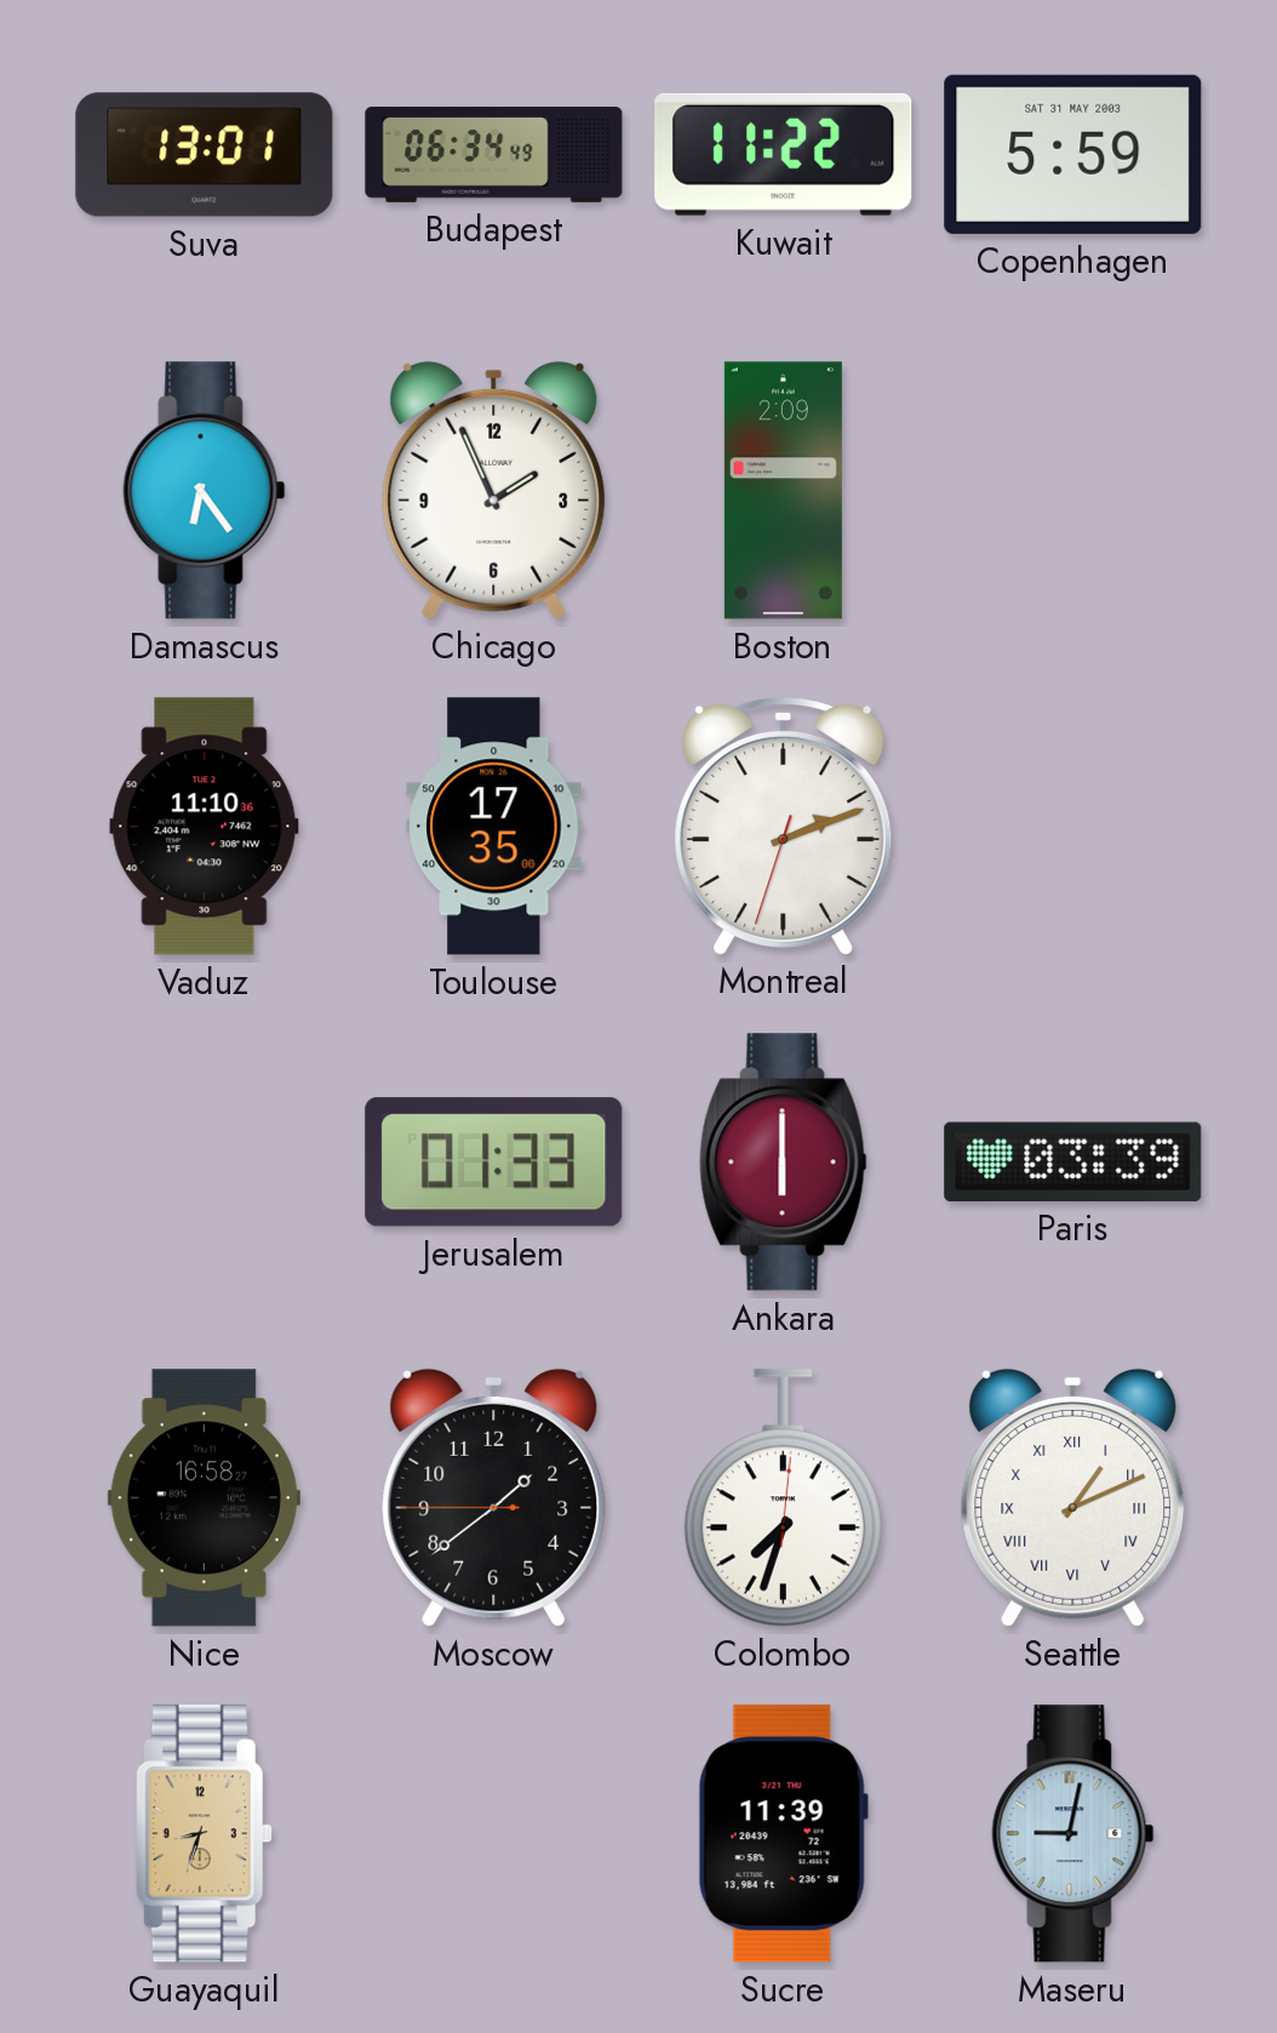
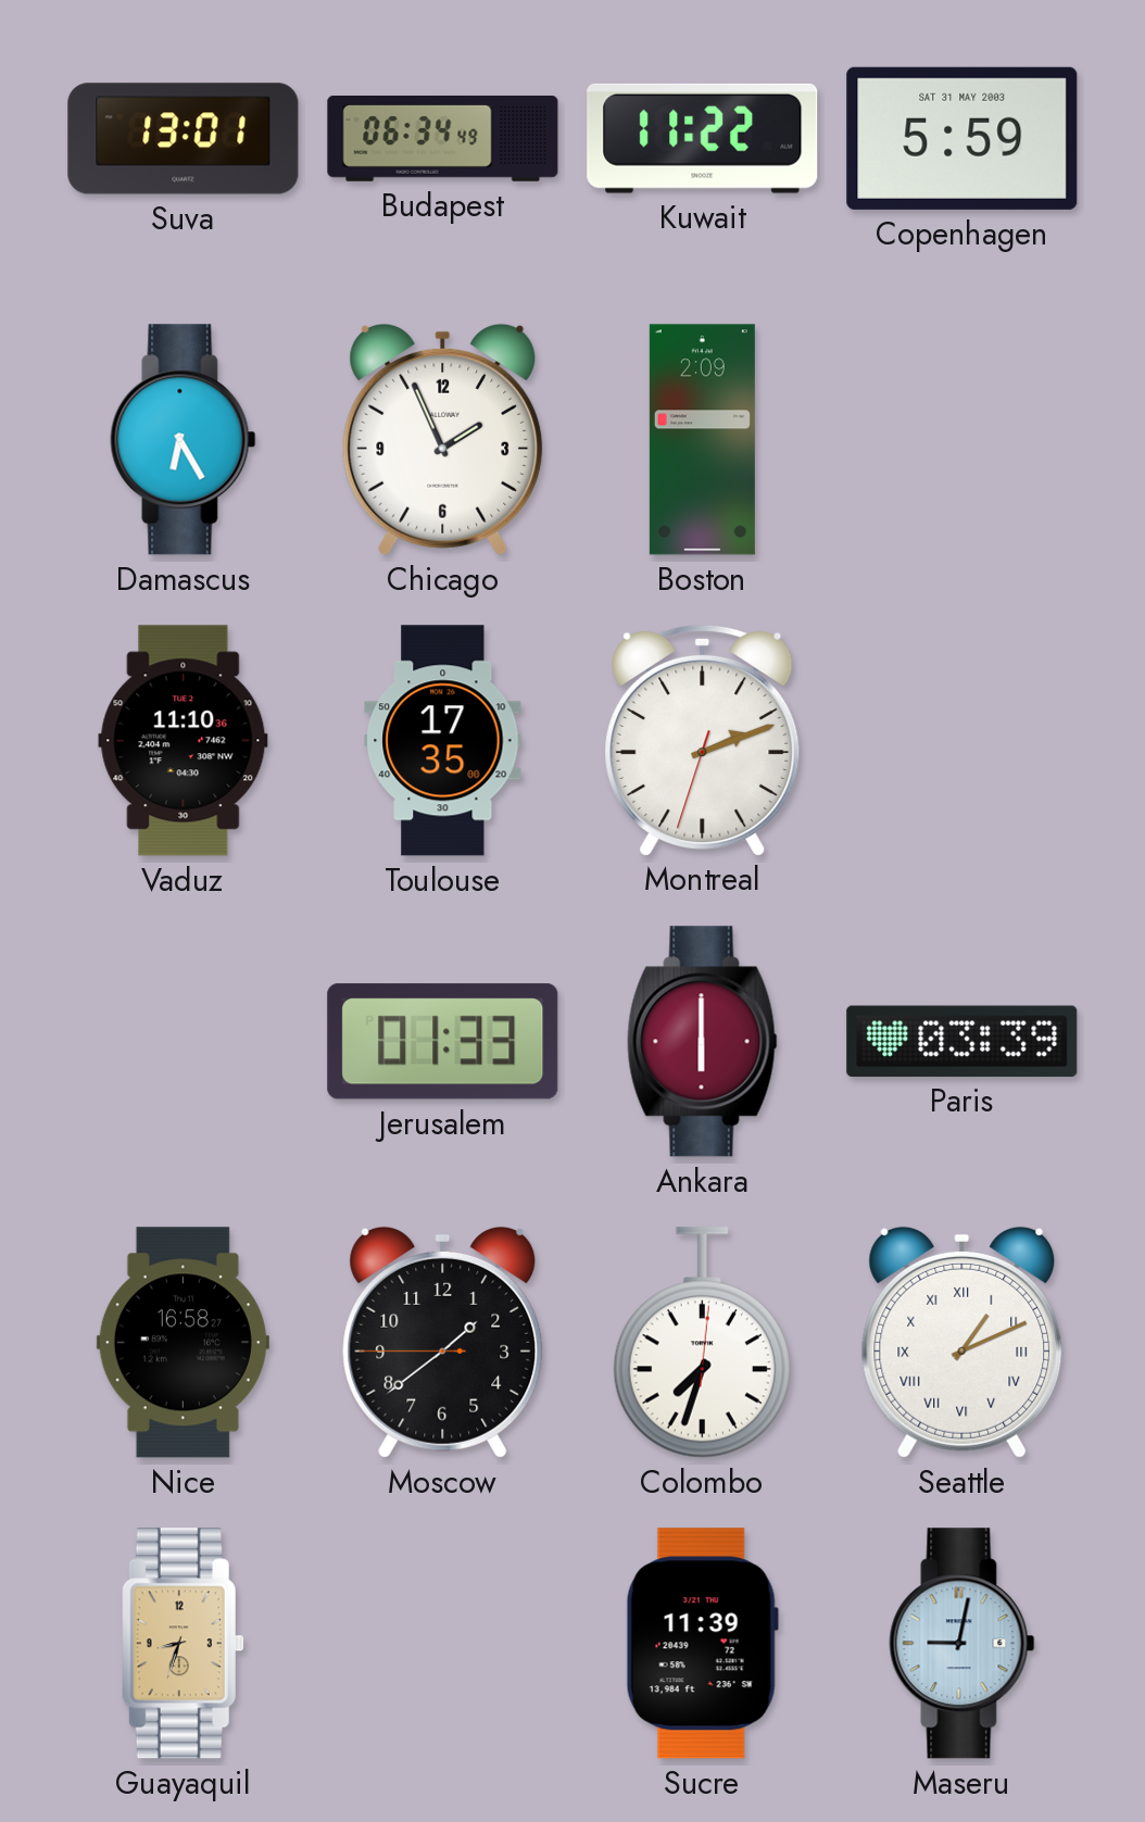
Damascus: 6:24 -> 6:25
